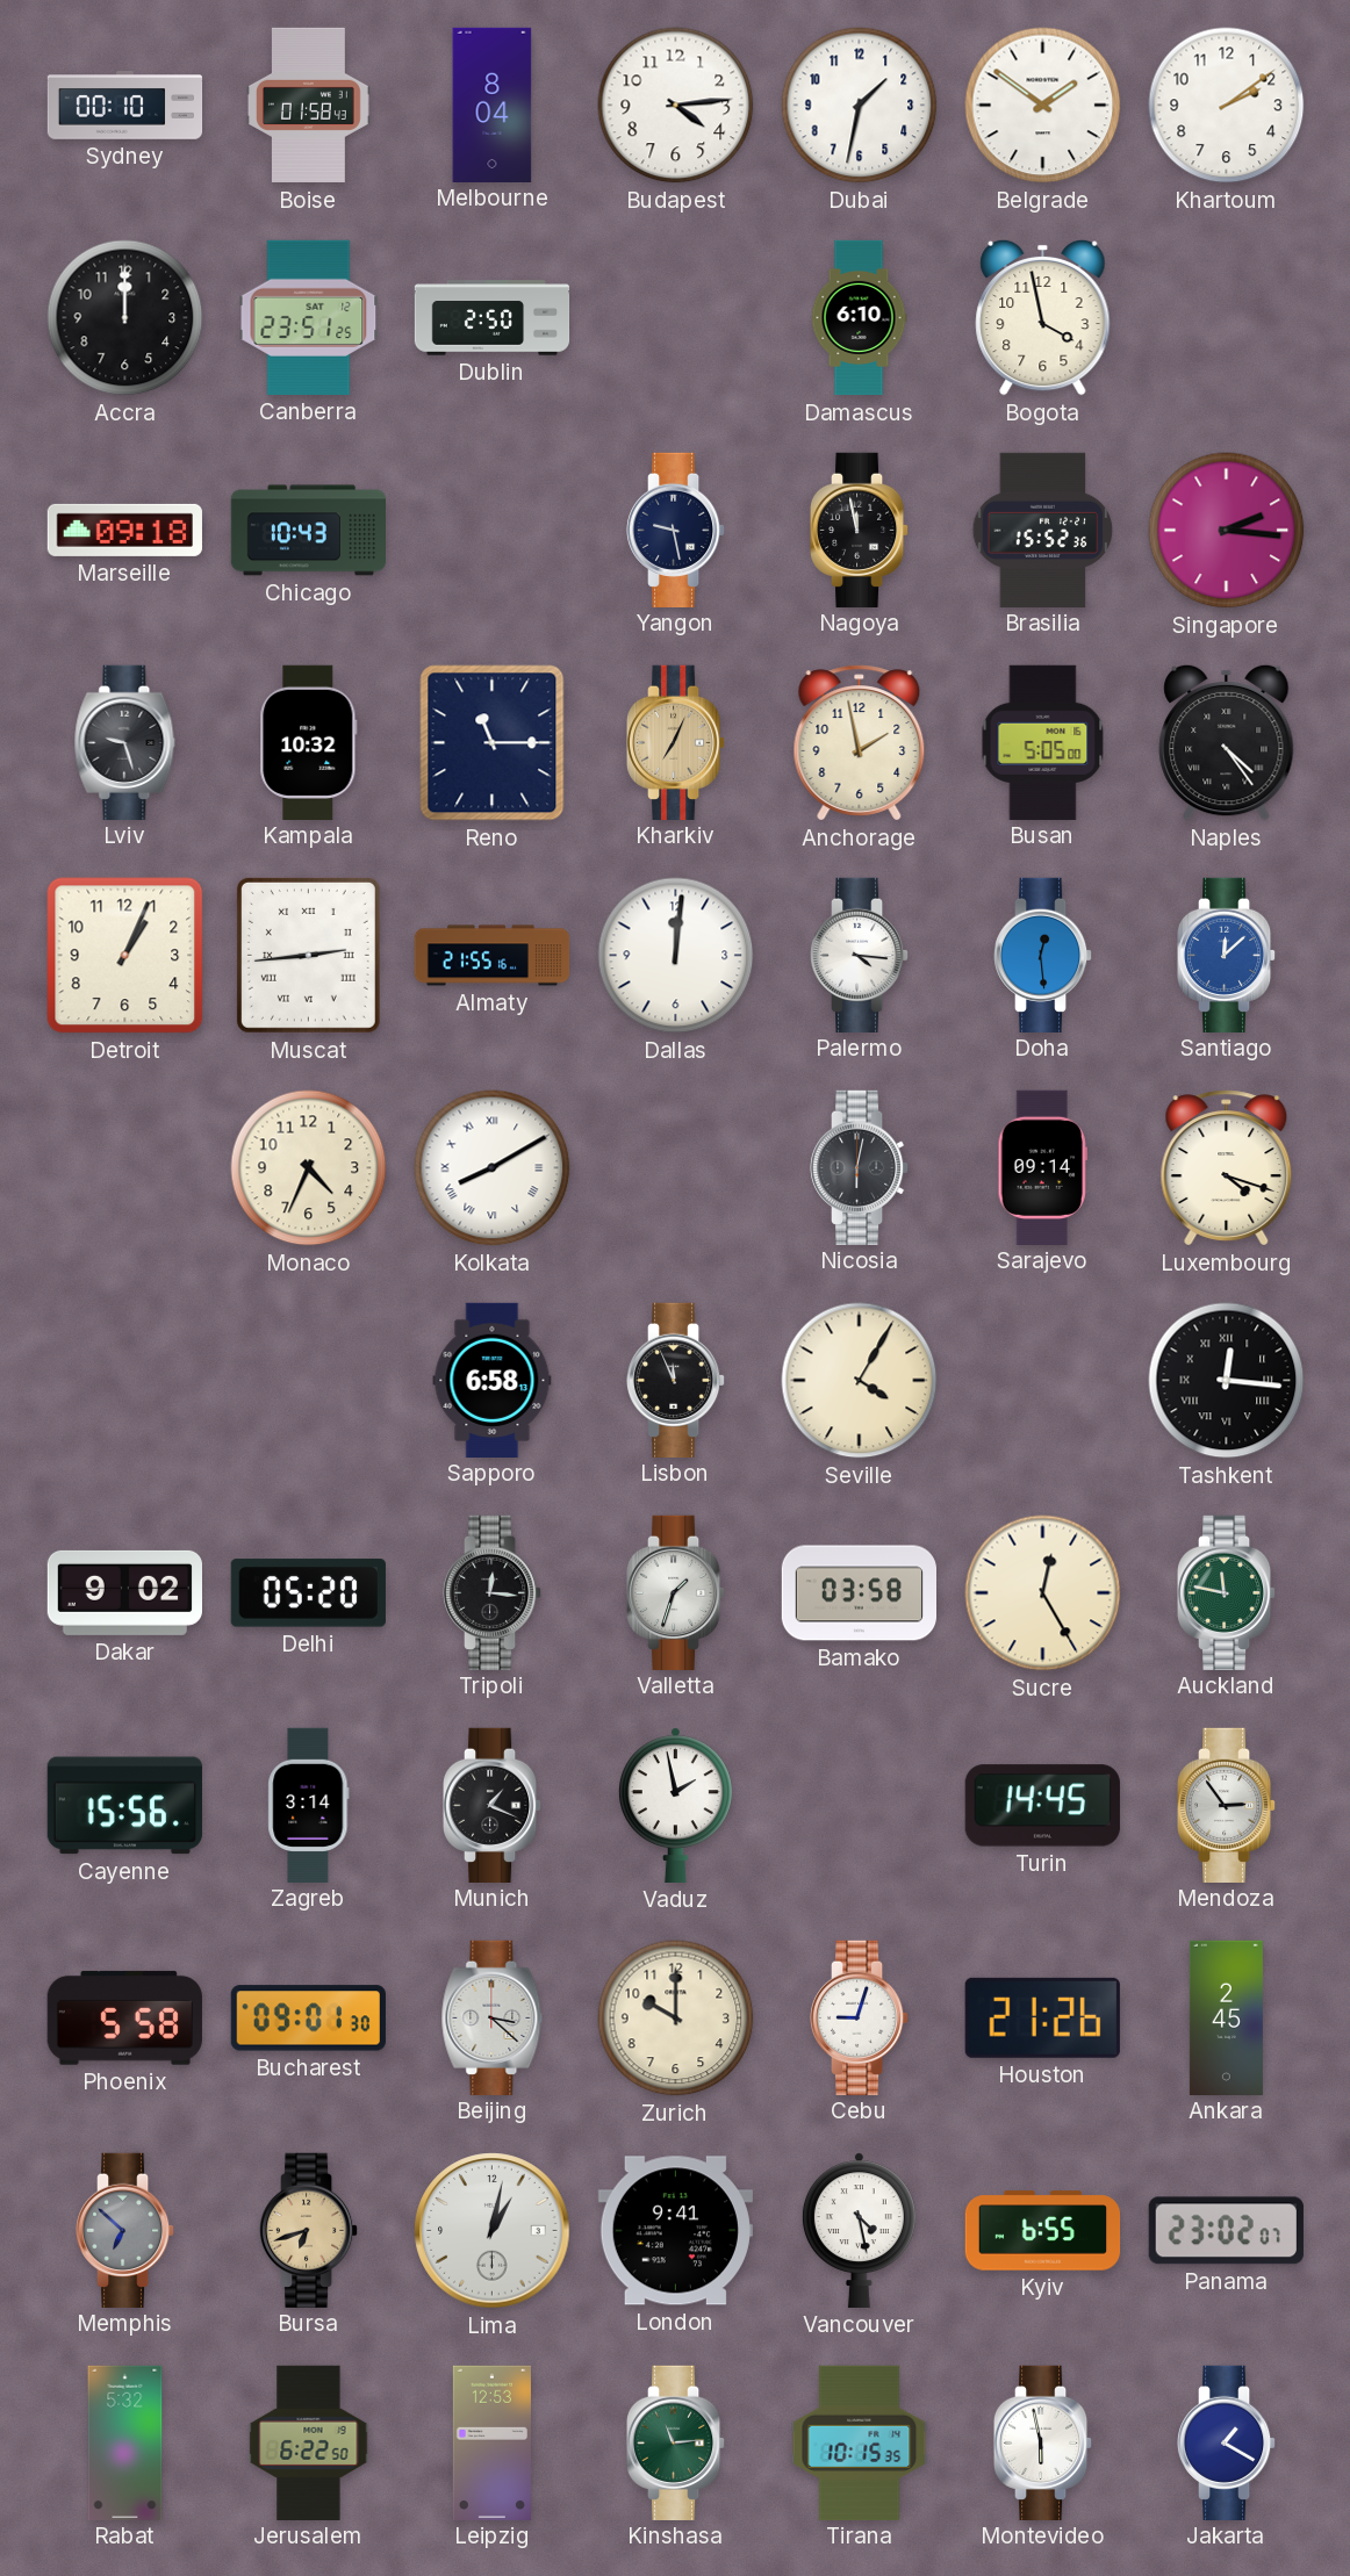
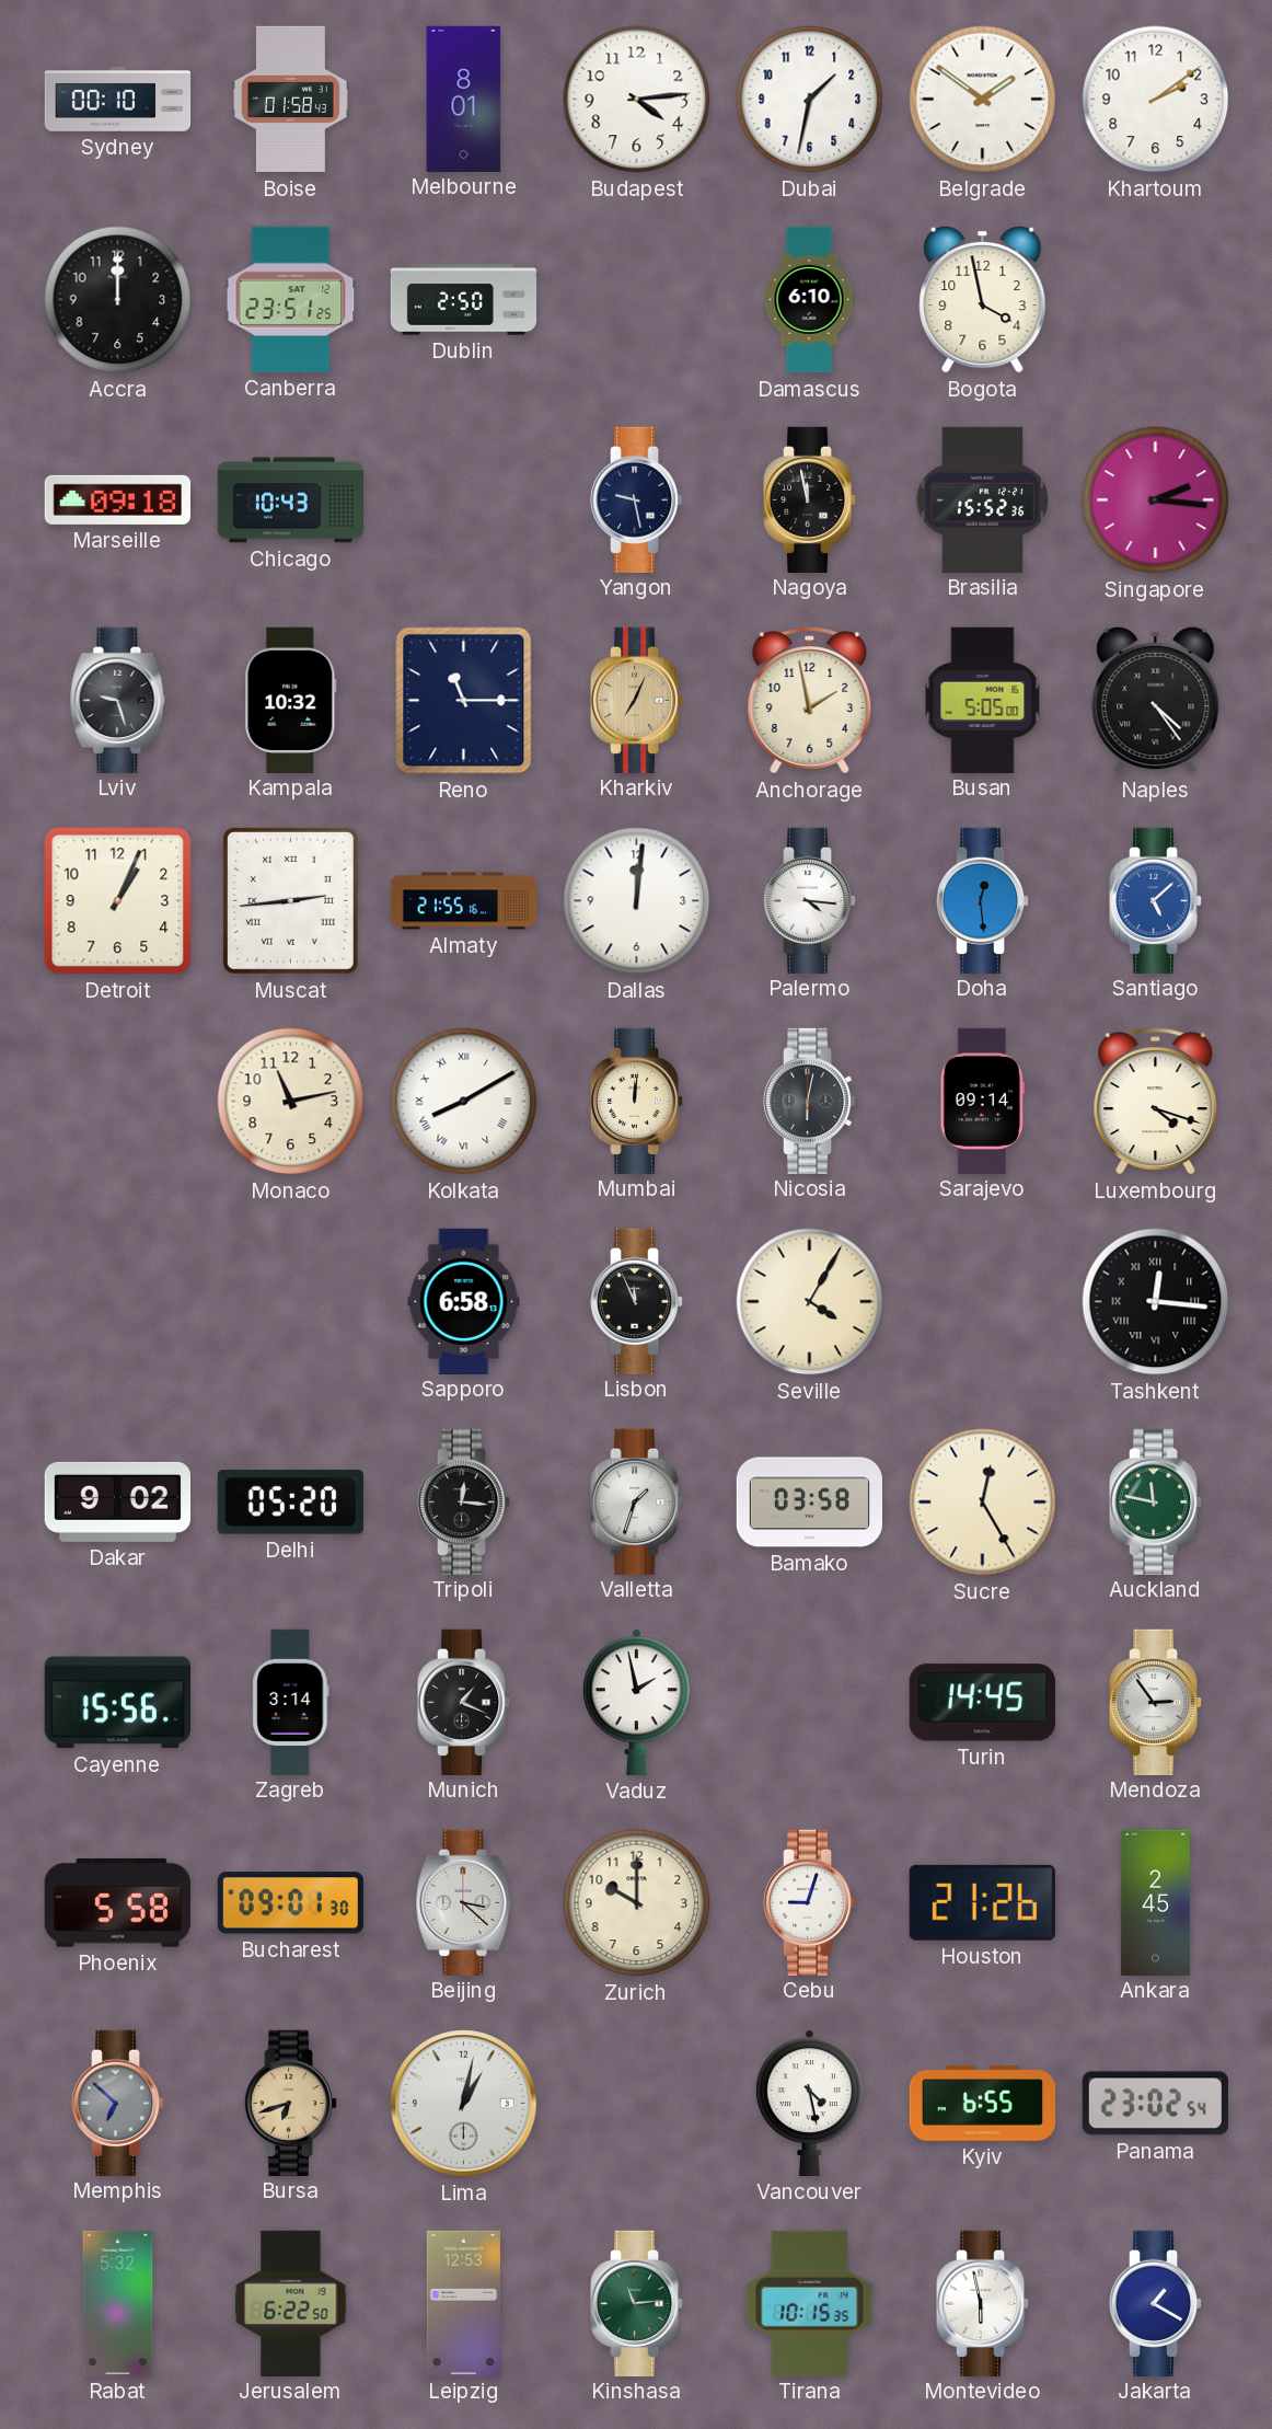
Melbourne: 8:04 -> 8:01
Santiago: 12:08 -> 5:08
Monaco: 4:34 -> 11:13
Mumbai: none -> 12:01
London: 9:41 -> none
Panama: 23:02:07 -> 23:02:54
